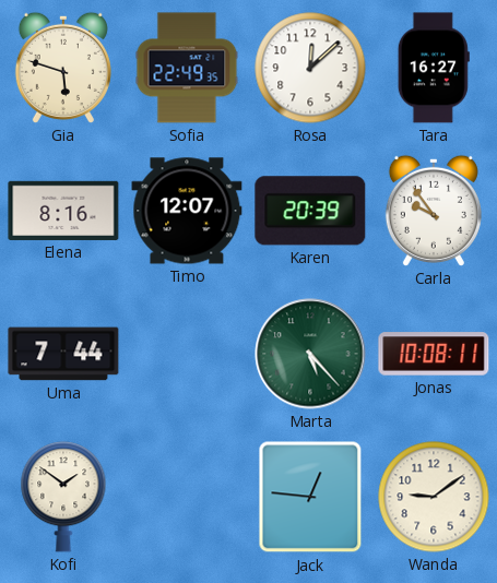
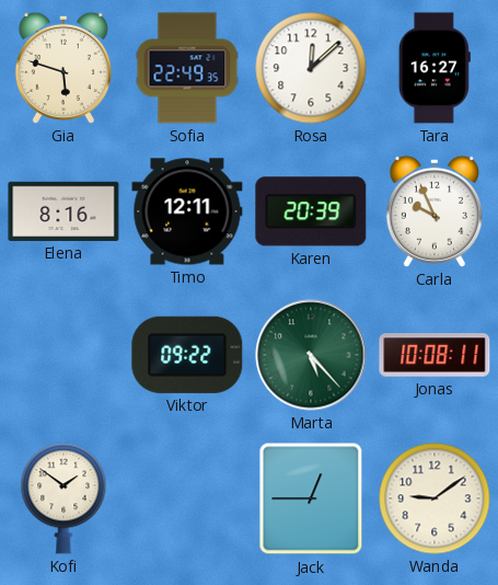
Timo: 12:07 -> 12:11
Carla: 9:54 -> 9:56
Uma: 7:44 -> none
Viktor: none -> 09:22
Jack: 12:46 -> 12:45
